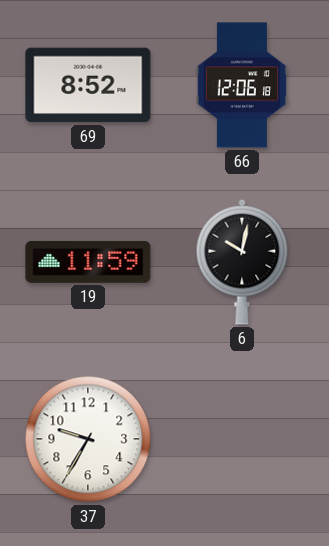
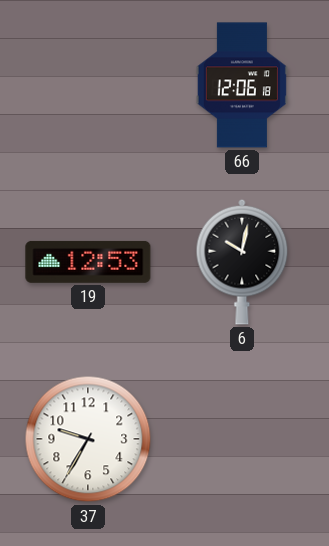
69: 8:52 -> none
19: 11:59 -> 12:53
